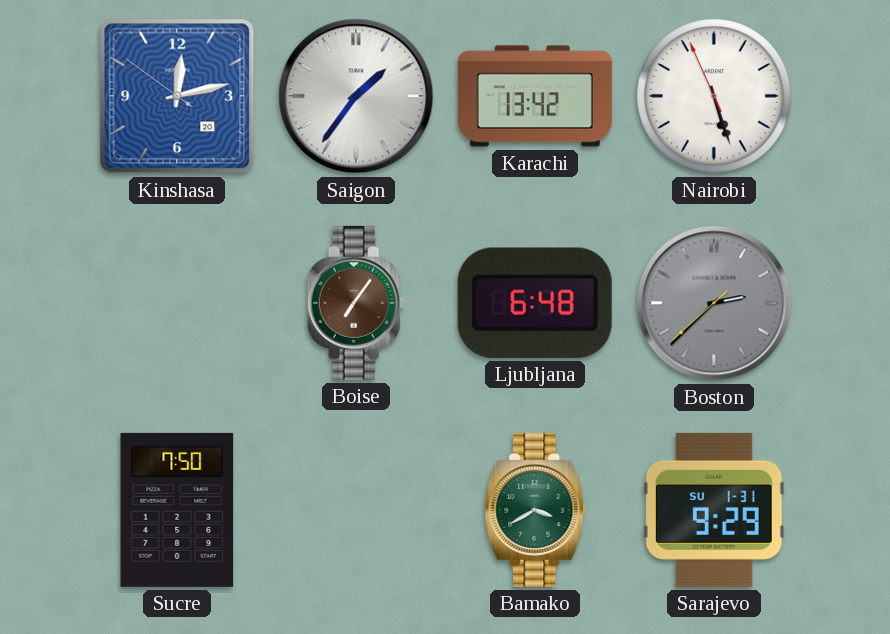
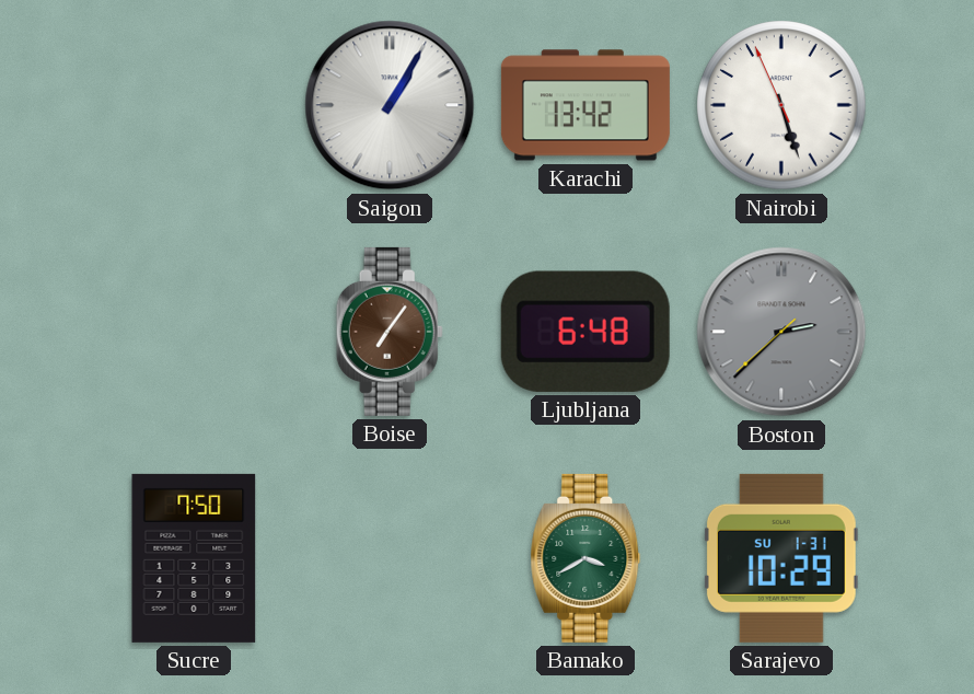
Kinshasa: 12:12 -> none
Saigon: 1:36 -> 1:05
Sarajevo: 9:29 -> 10:29
